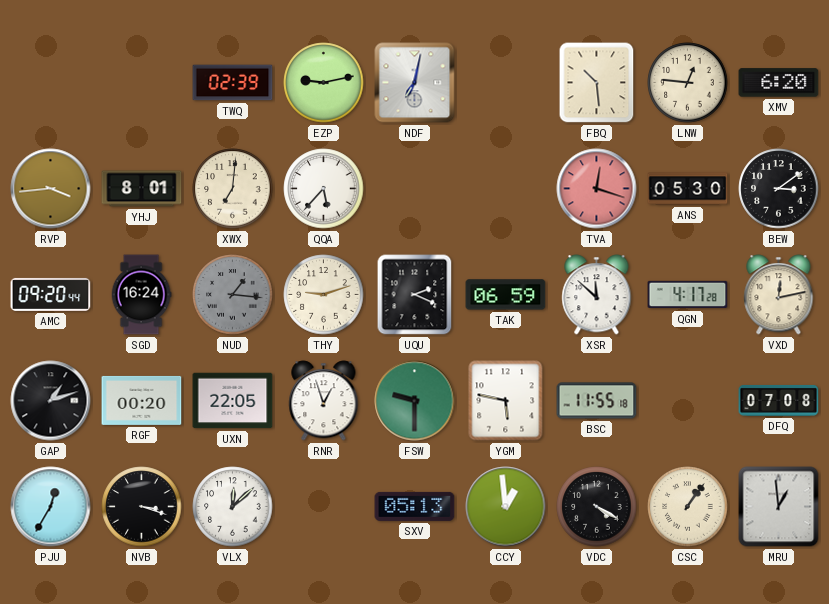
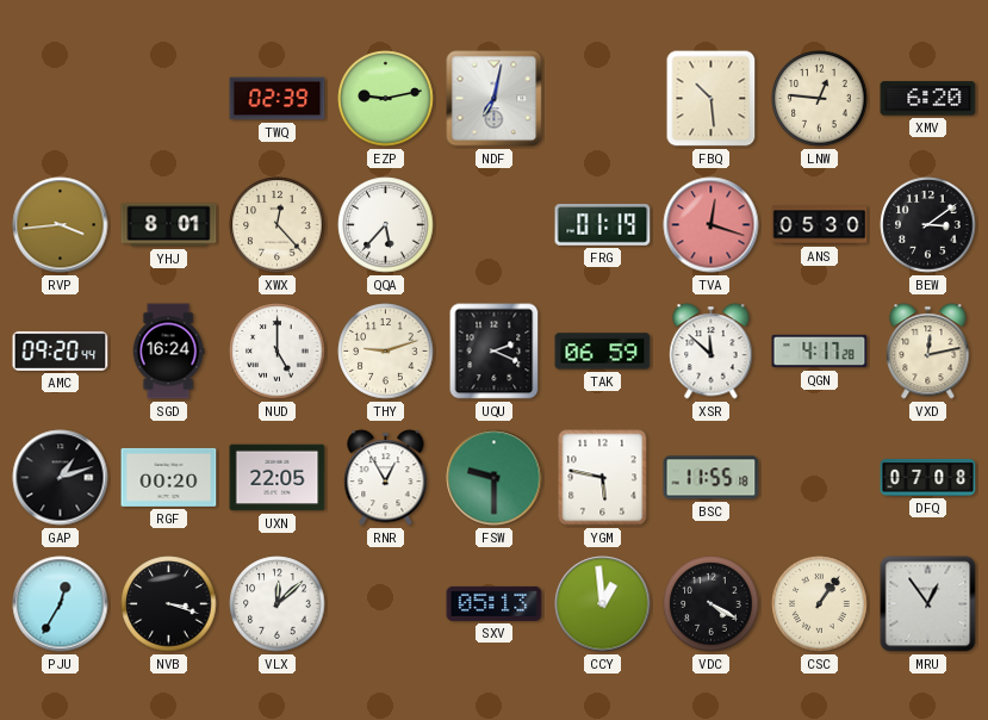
XWX: 7:01 -> 12:23
FRG: none -> 01:19
NUD: 1:16 -> 5:00
NUD dial: grey -> white
RNR: 12:57 -> 12:55
MRU: 12:59 -> 12:54
